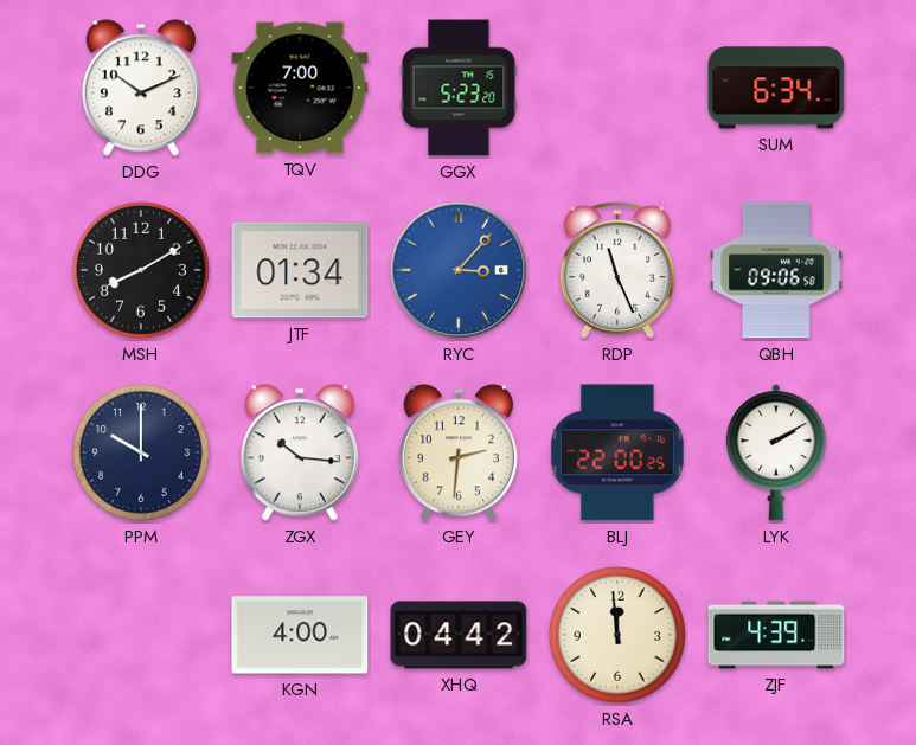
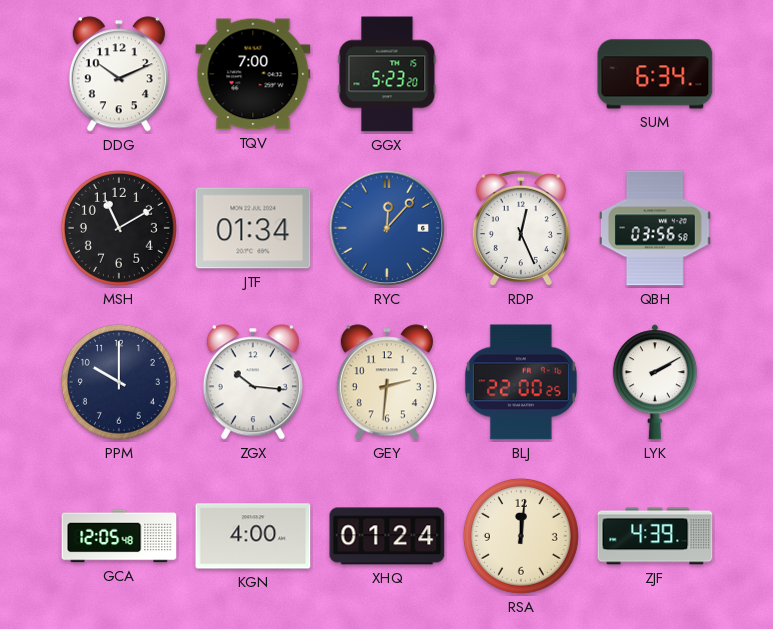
MSH: 8:10 -> 11:10
RYC: 3:07 -> 12:07
RDP: 11:26 -> 12:26
QBH: 09:06 -> 03:56
GCA: none -> 12:05
XHQ: 04:42 -> 01:24
RSA: 11:59 -> 12:01
